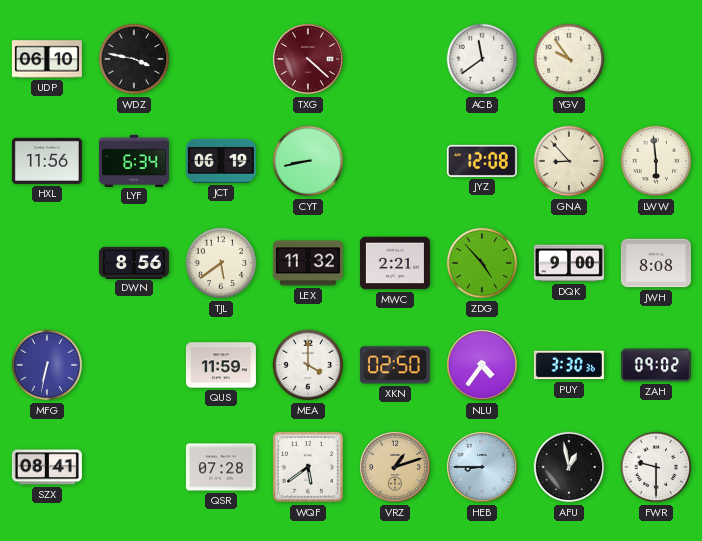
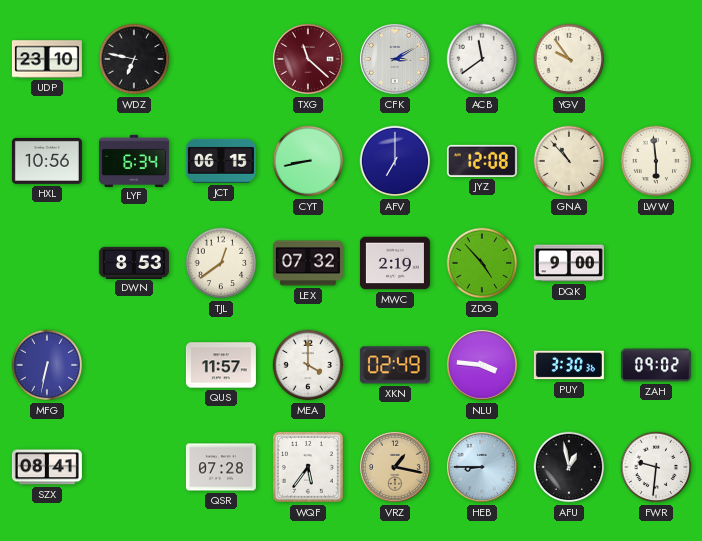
UDP: 06:10 -> 23:10
WDZ: 3:47 -> 6:47
TXG: 4:22 -> 11:22
CFK: none -> 3:10
HXL: 11:56 -> 10:56
JCT: 06:19 -> 06:15
AFV: none -> 7:00
GNA: 8:53 -> 10:53
DWN: 8:56 -> 8:53
TJL: 5:39 -> 12:39
LEX: 11:32 -> 07:32
MWC: 2:21 -> 2:19
JWH: 8:08 -> none
QUS: 11:59 -> 11:57
XKN: 02:50 -> 02:49
NLU: 4:36 -> 3:46
WQF: 5:39 -> 5:36
VRZ: 1:12 -> 1:17
FWR: 9:30 -> 9:31
